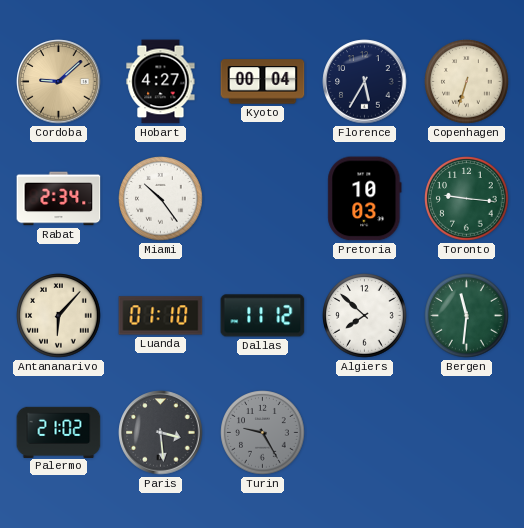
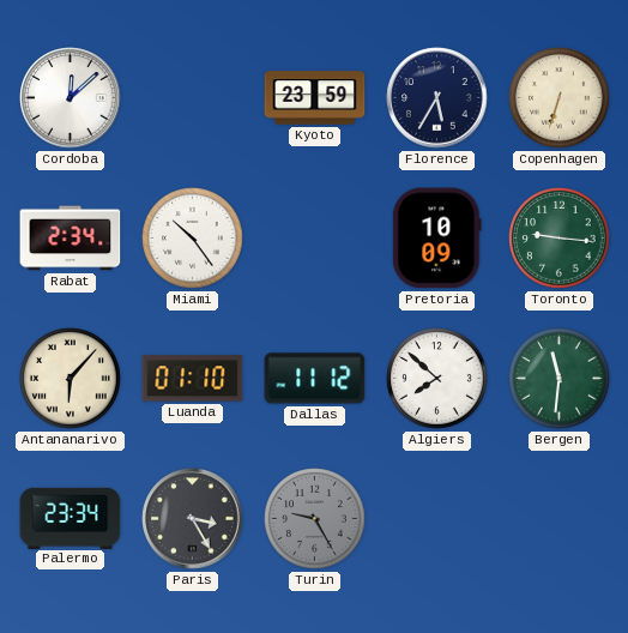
Cordoba: 9:08 -> 12:08
Cordoba dial: champagne -> white
Hobart: 4:27 -> none
Kyoto: 00:04 -> 23:59
Pretoria: 10:03 -> 10:09
Palermo: 21:02 -> 23:34
Paris: 3:29 -> 3:25
